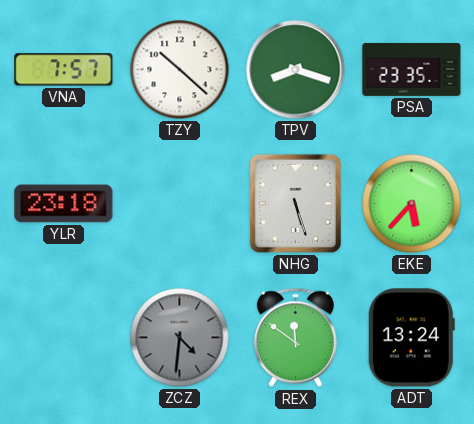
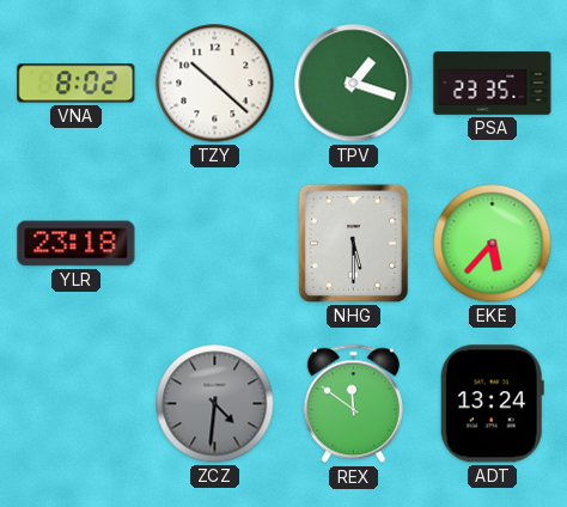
VNA: 7:57 -> 8:02
TPV: 8:18 -> 1:18
NHG: 5:27 -> 5:30
